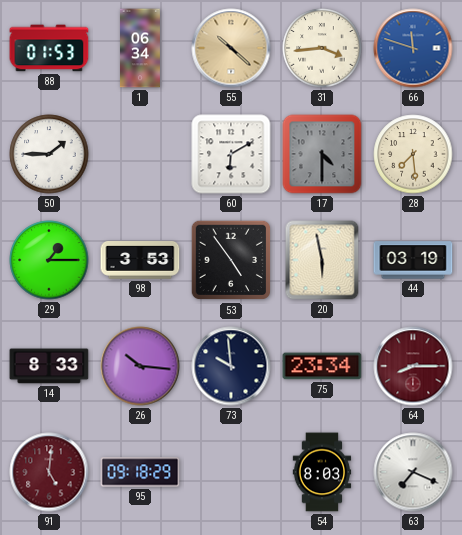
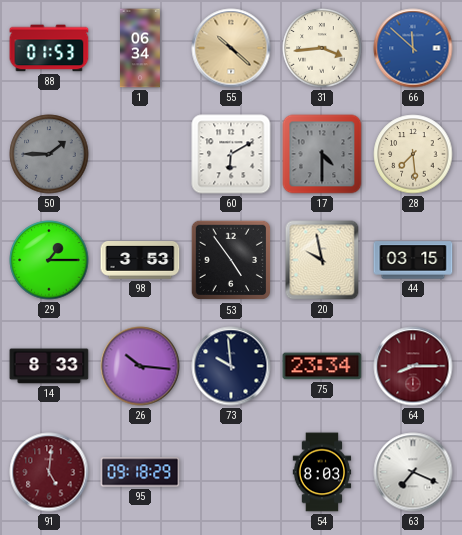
66: 11:48 -> 11:52
50 dial: white -> grey
20: 5:58 -> 9:58
44: 03:19 -> 03:15
